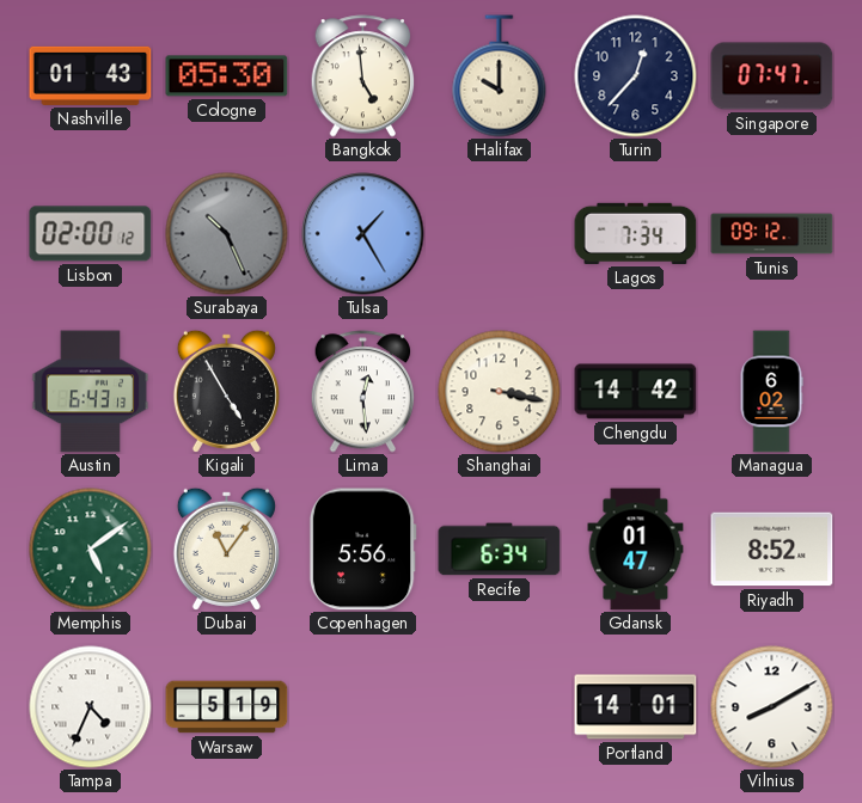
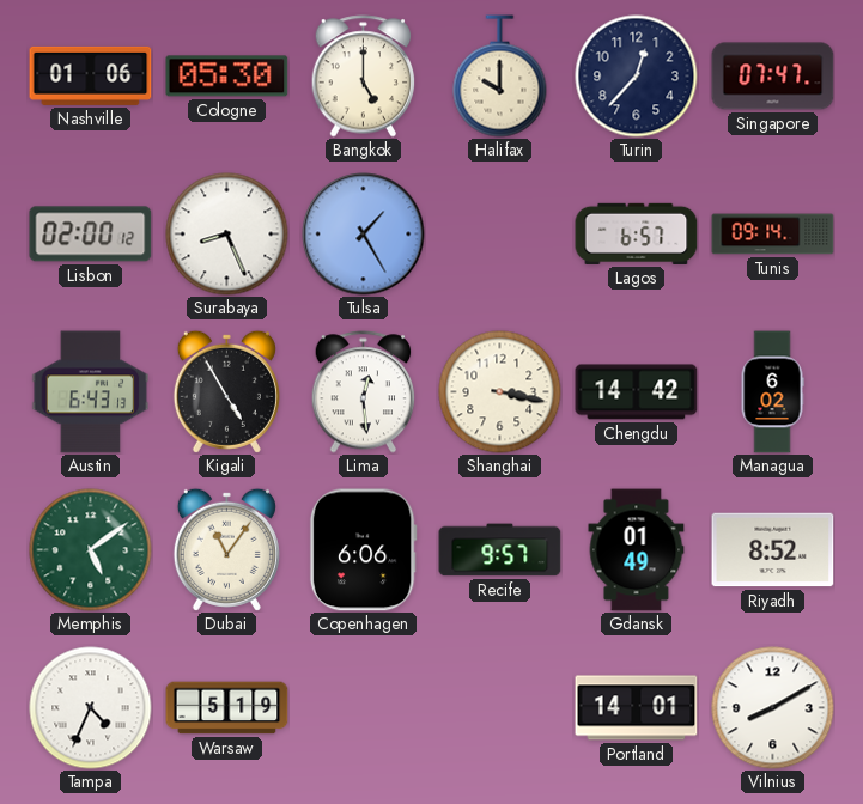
Nashville: 01:43 -> 01:06
Bangkok: 4:59 -> 5:00
Surabaya: 10:26 -> 8:26
Surabaya dial: grey -> white
Lagos: 7:34 -> 6:57
Tunis: 09:12 -> 09:14
Copenhagen: 5:56 -> 6:06
Recife: 6:34 -> 9:57
Gdansk: 01:47 -> 01:49
